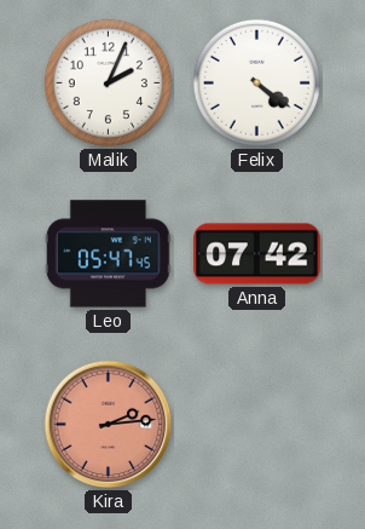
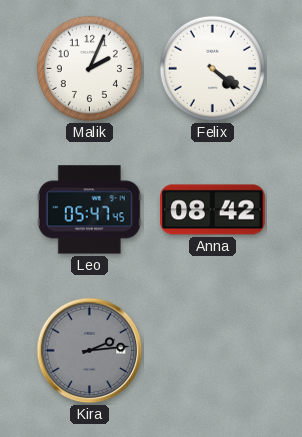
Anna: 07:42 -> 08:42
Kira dial: salmon -> grey
